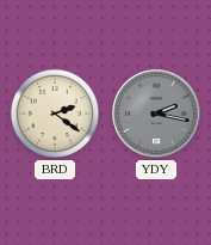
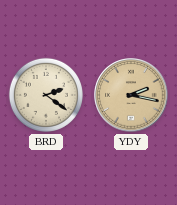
YDY dial: grey -> champagne
